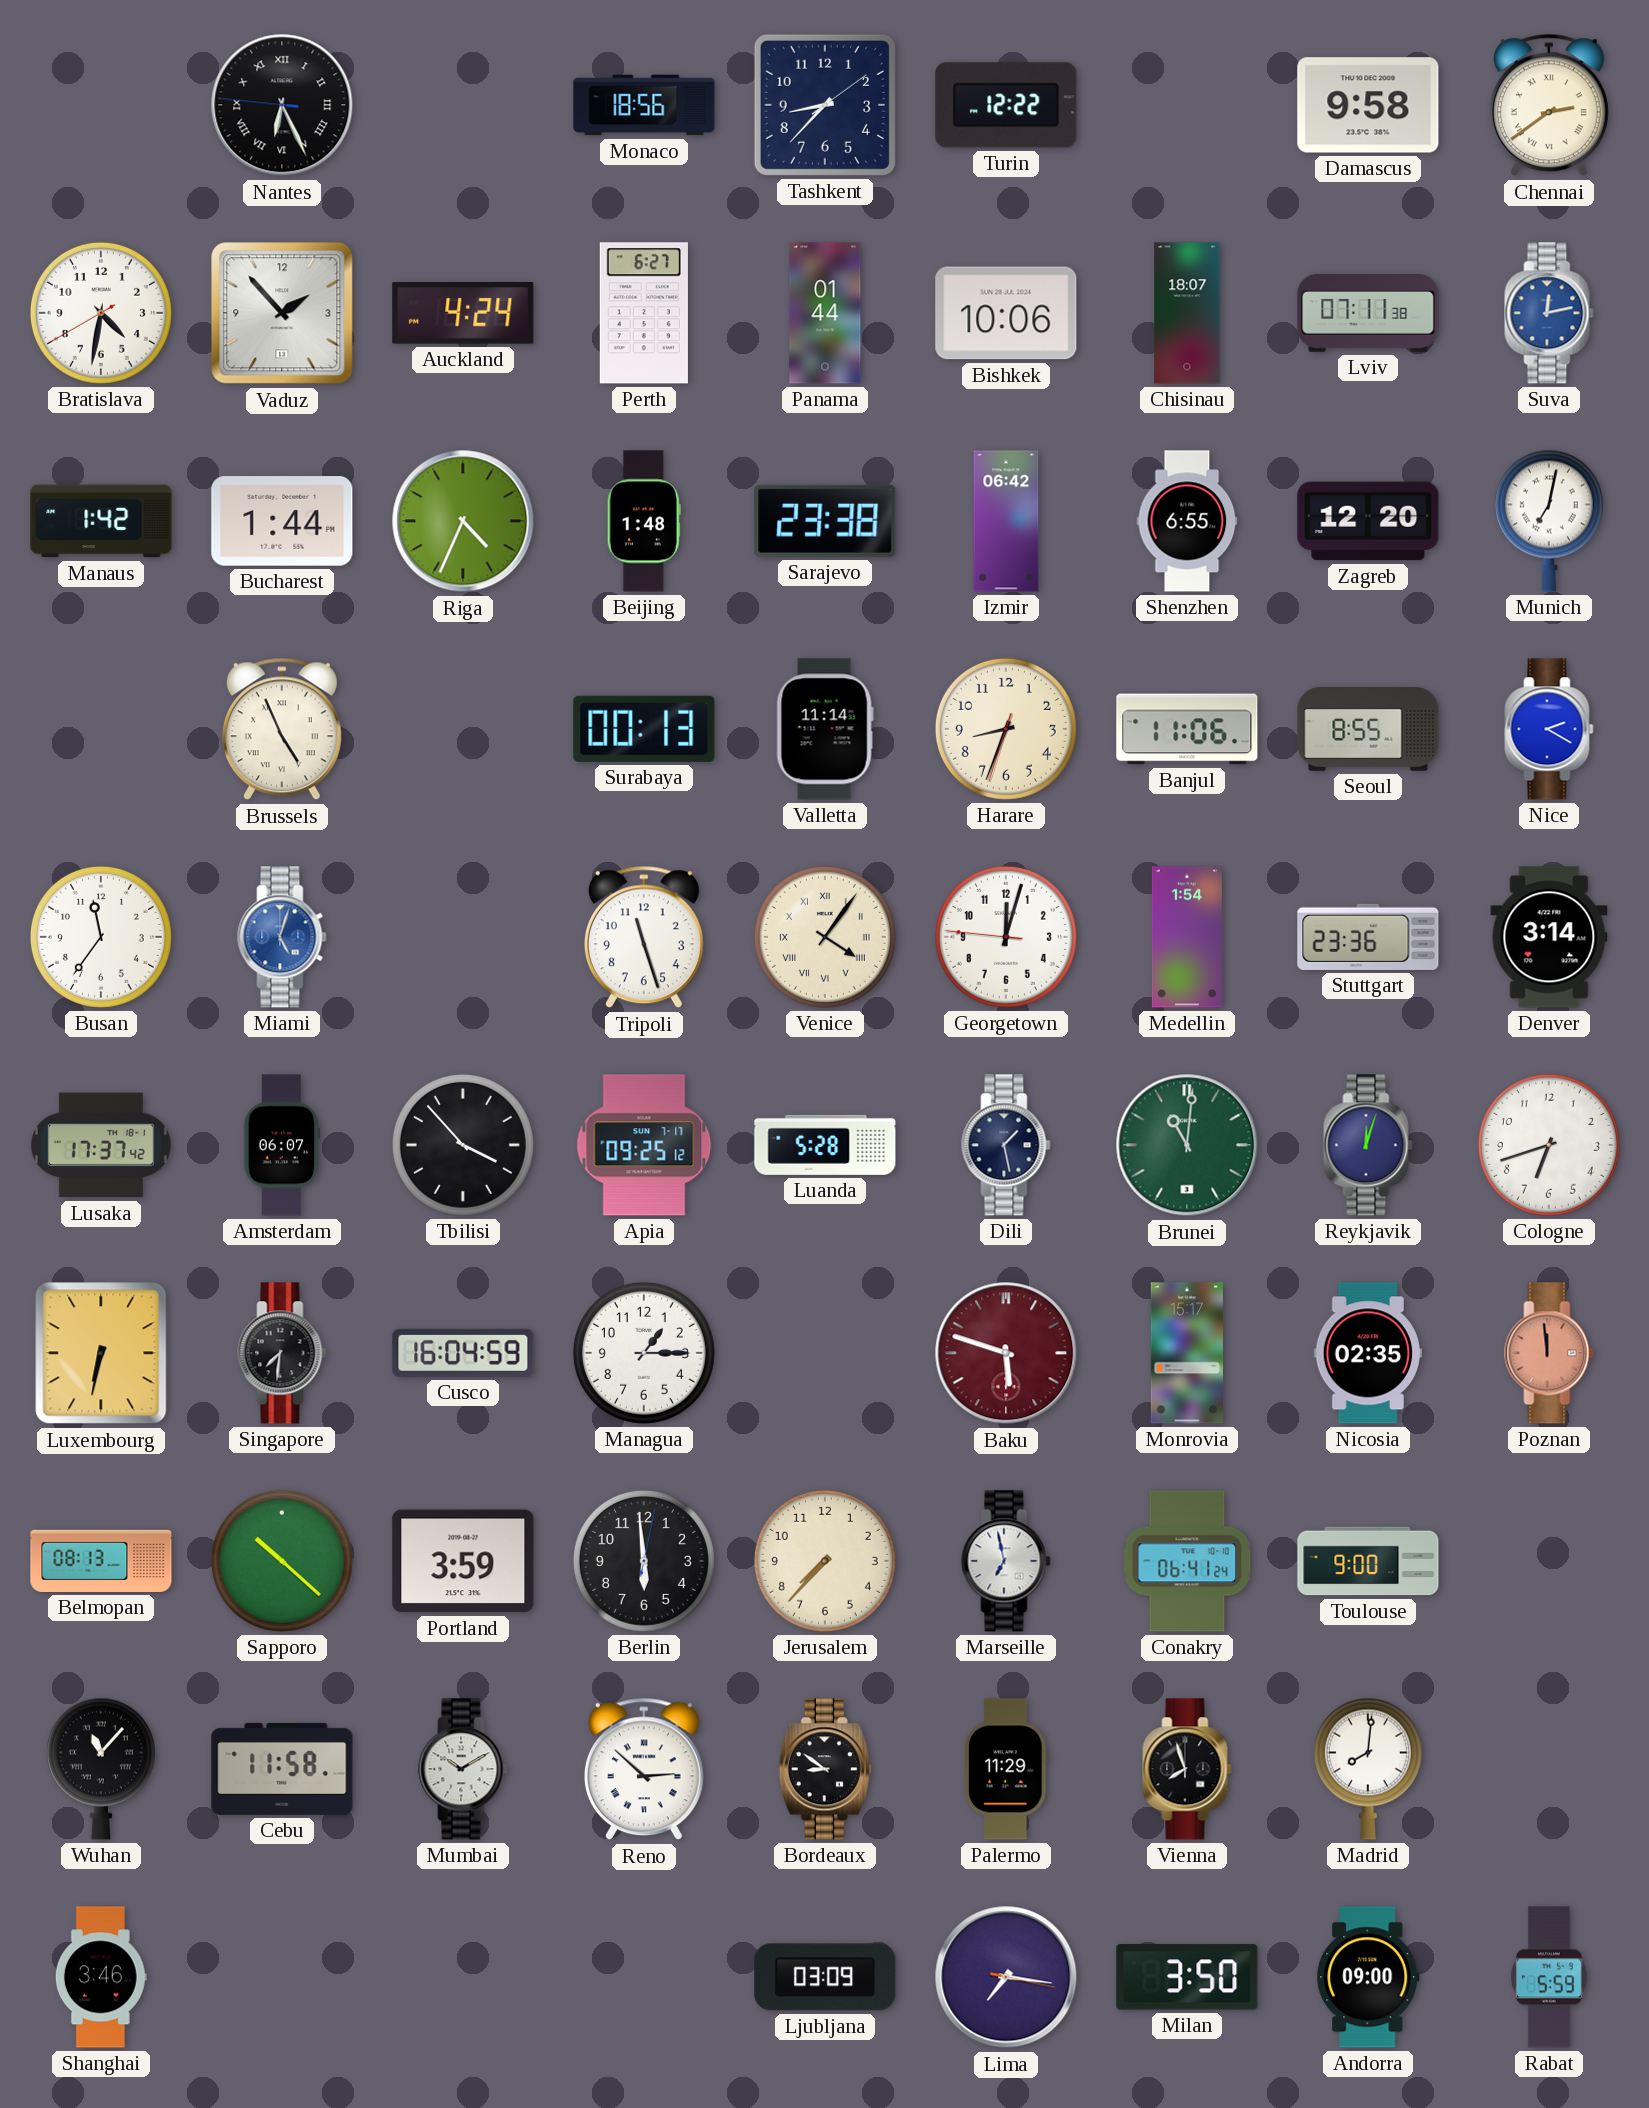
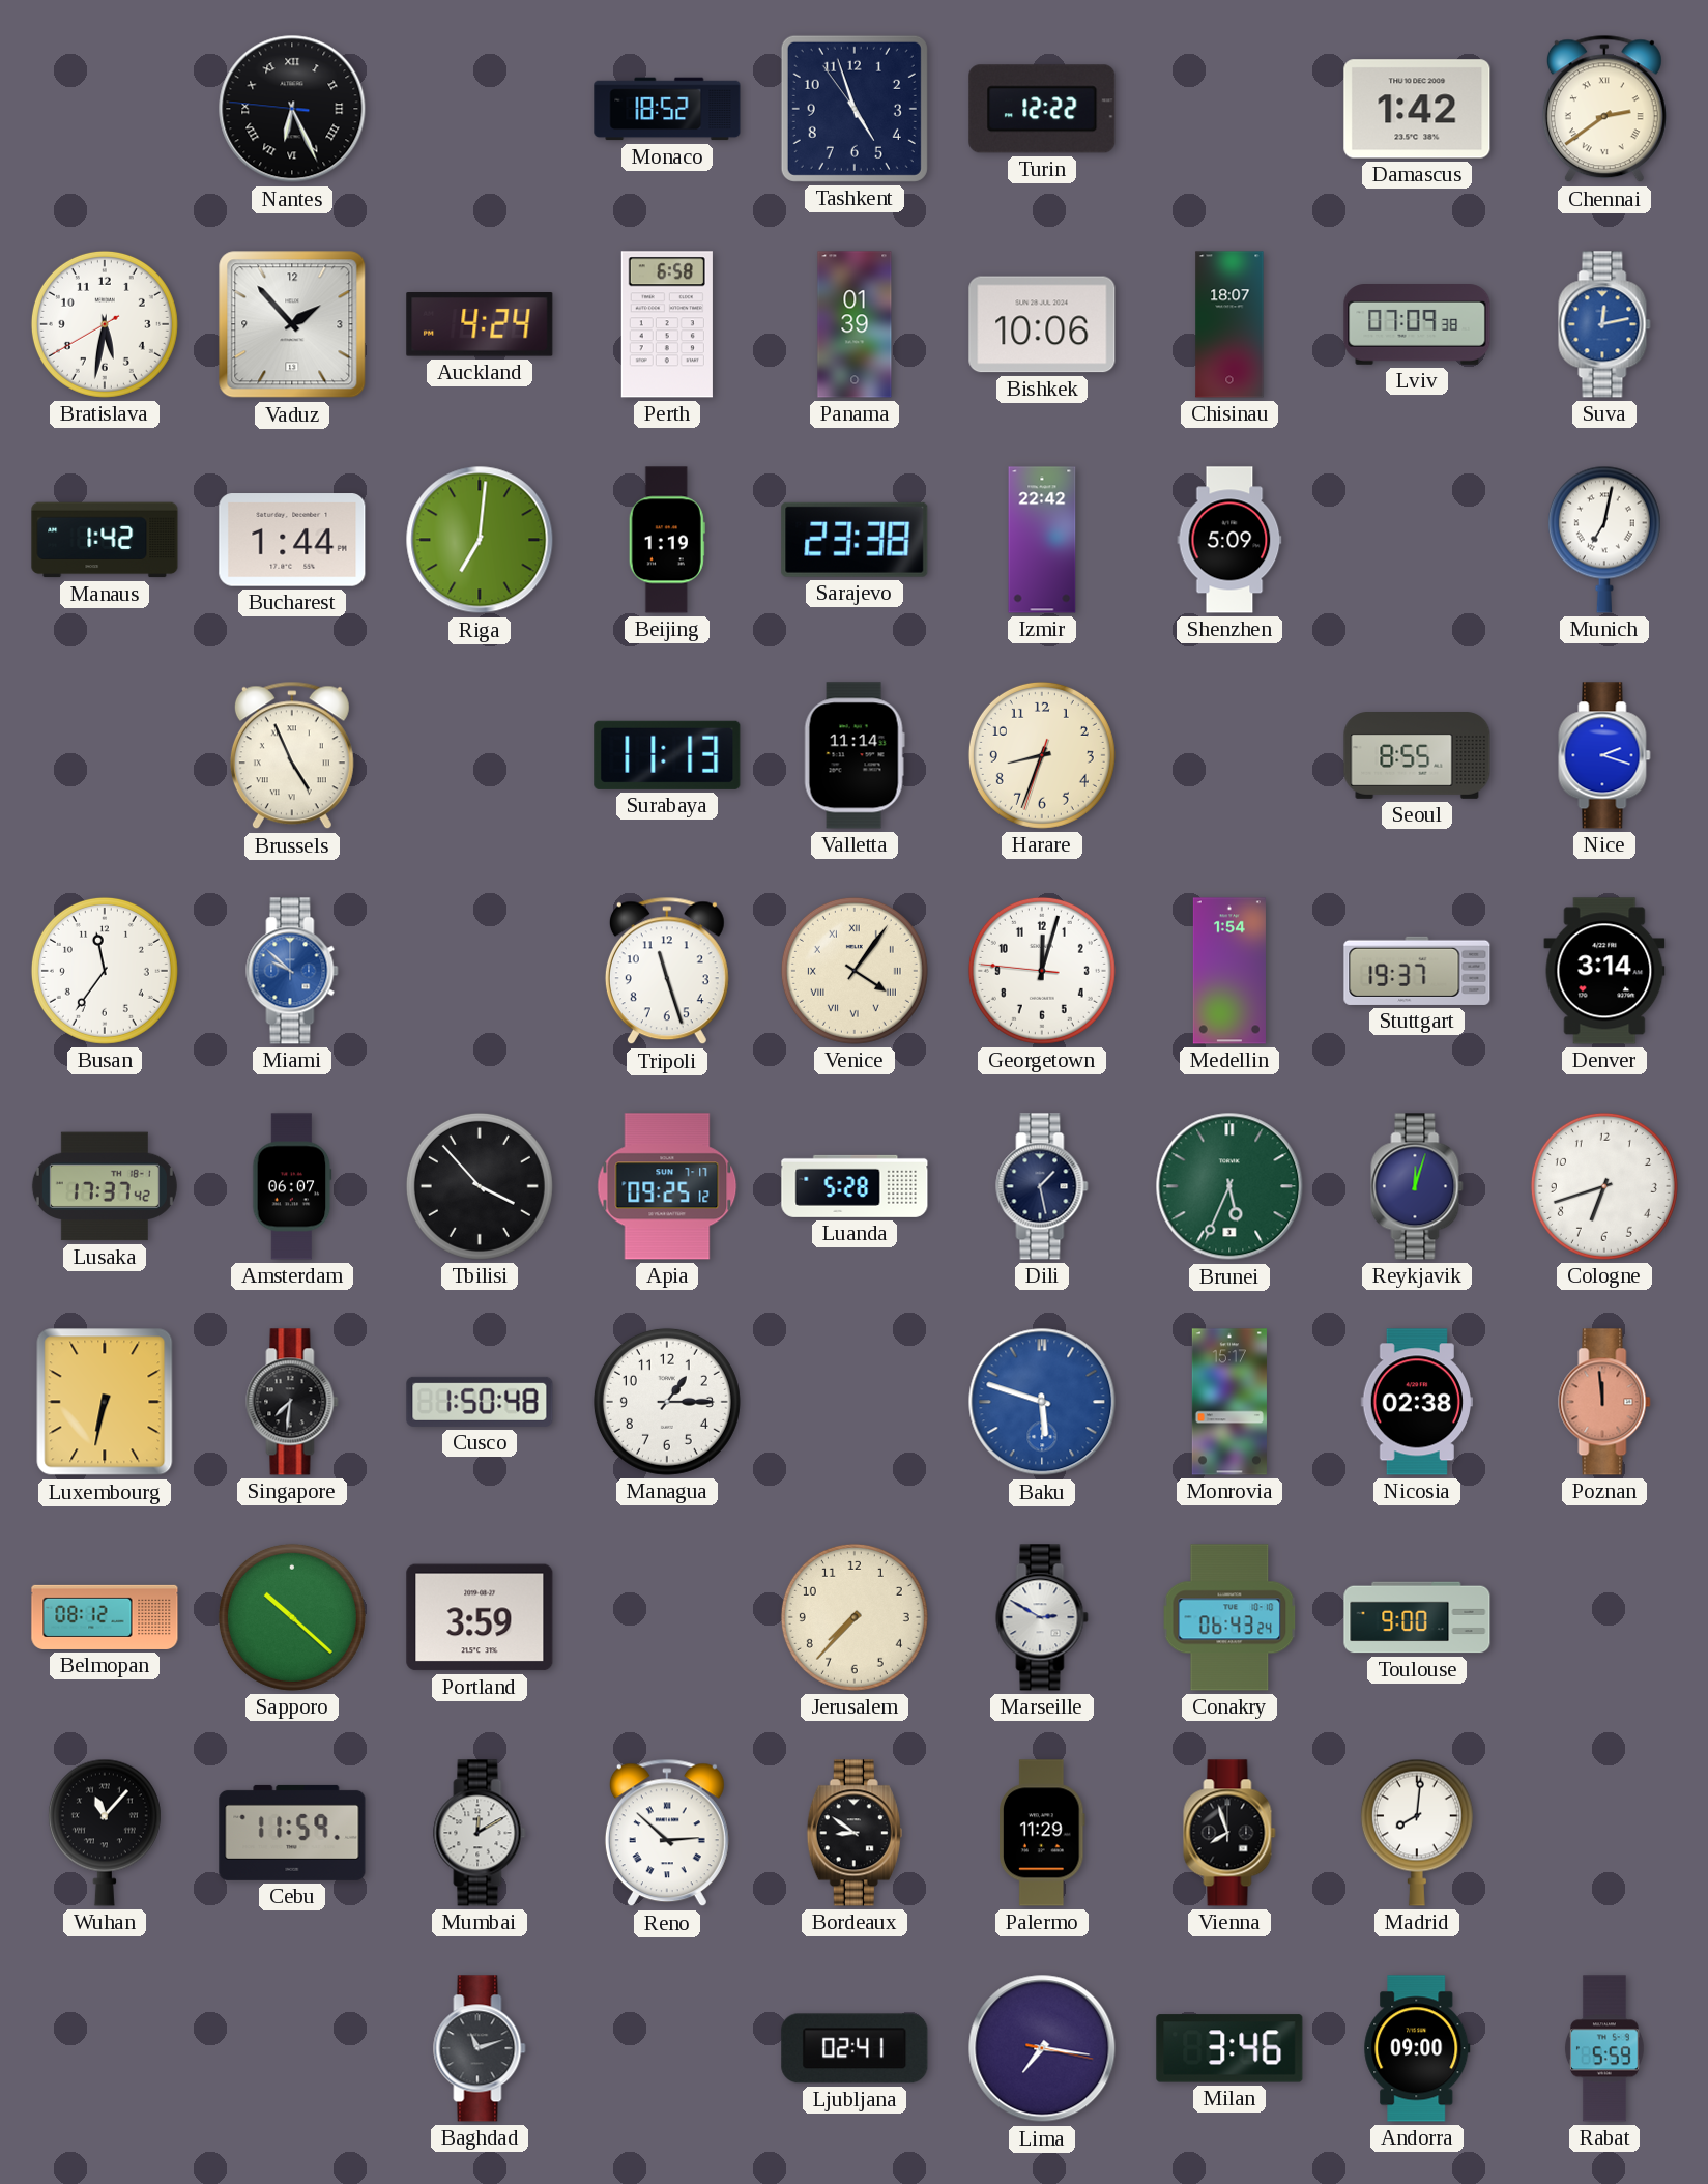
Monaco: 18:56 -> 18:52
Tashkent: 8:37 -> 4:56
Damascus: 9:58 -> 1:42
Bratislava: 4:31 -> 5:31
Perth: 6:27 -> 6:58
Panama: 01:44 -> 01:39
Lviv: 07:11 -> 07:09
Riga: 4:34 -> 7:01
Beijing: 1:48 -> 1:19
Izmir: 06:42 -> 22:42
Shenzhen: 6:55 -> 5:09
Zagreb: 12:20 -> none
Surabaya: 00:13 -> 11:13
Banjul: 11:06 -> none
Nice: 2:20 -> 2:18
Miami: 5:03 -> 9:52
Stuttgart: 23:36 -> 19:37
Brunei: 11:01 -> 5:34
Cusco: 16:04 -> 1:50
Baku dial: burgundy -> blue
Nicosia: 02:35 -> 02:38
Belmopan: 08:13 -> 08:12
Berlin: 5:59 -> none
Marseille: 6:58 -> 2:50
Conakry: 06:41 -> 06:43
Cebu: 11:58 -> 11:59
Mumbai: 10:10 -> 12:10
Shanghai: 3:46 -> none
Baghdad: none -> 11:12
Ljubljana: 03:09 -> 02:41
Milan: 3:50 -> 3:46
